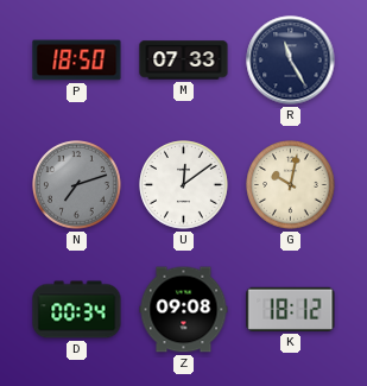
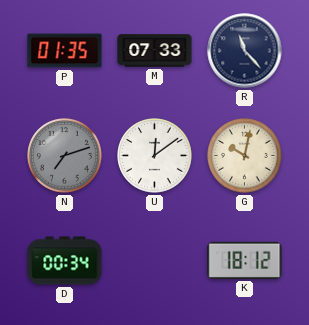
P: 18:50 -> 01:35
R: 11:25 -> 11:23
Z: 09:08 -> none
